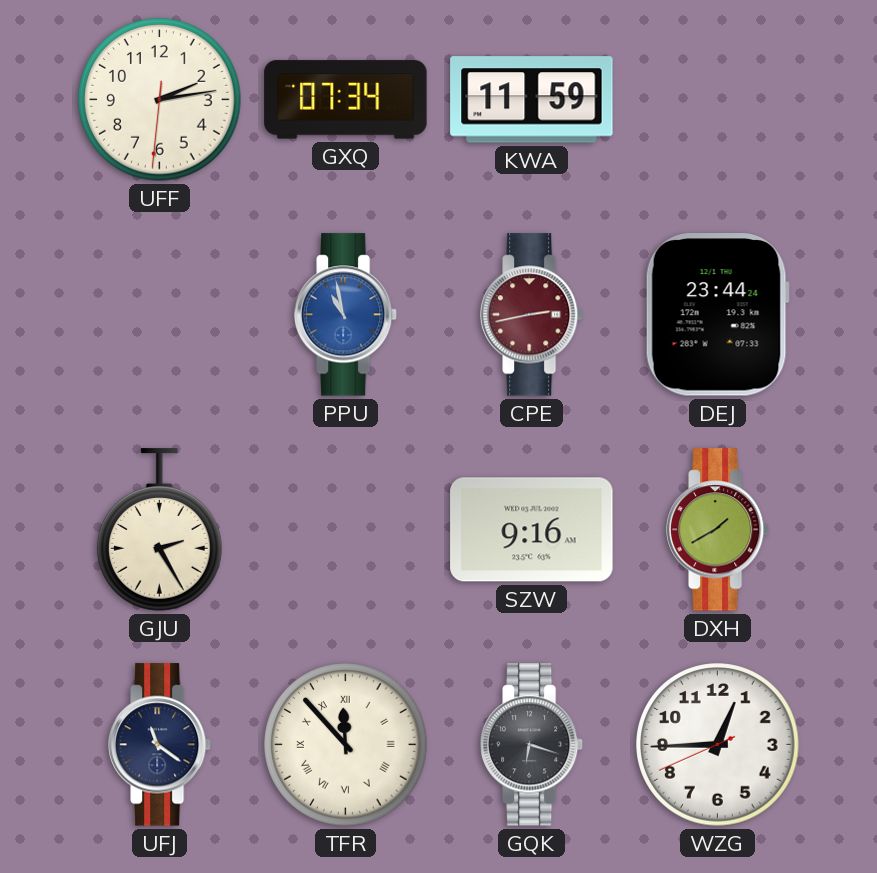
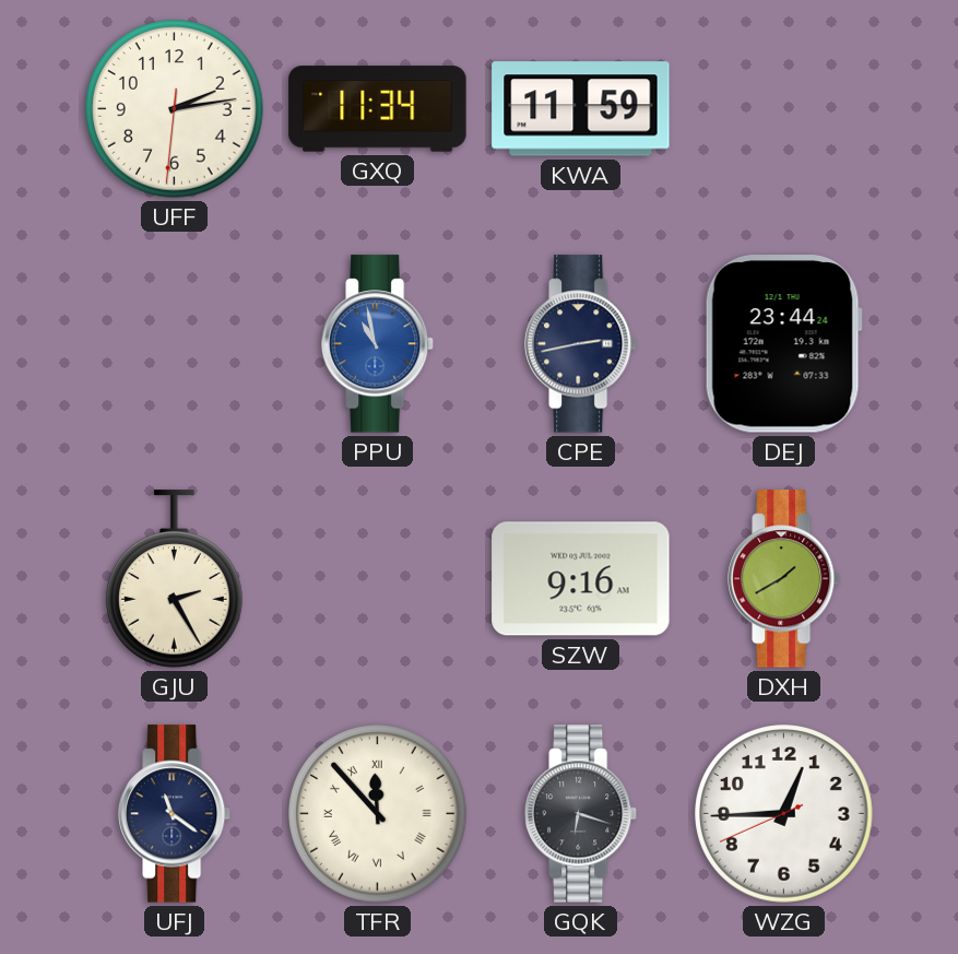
GXQ: 07:34 -> 11:34
CPE dial: burgundy -> navy
